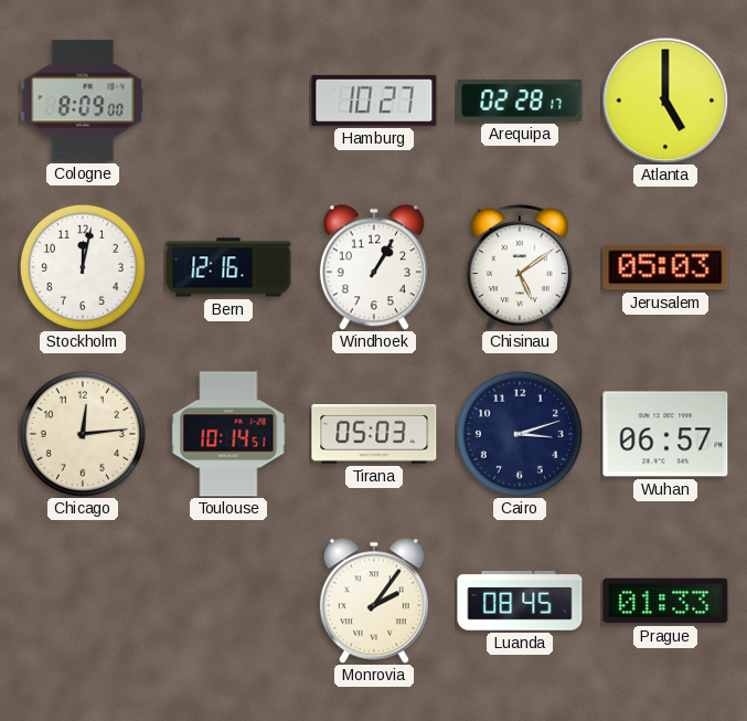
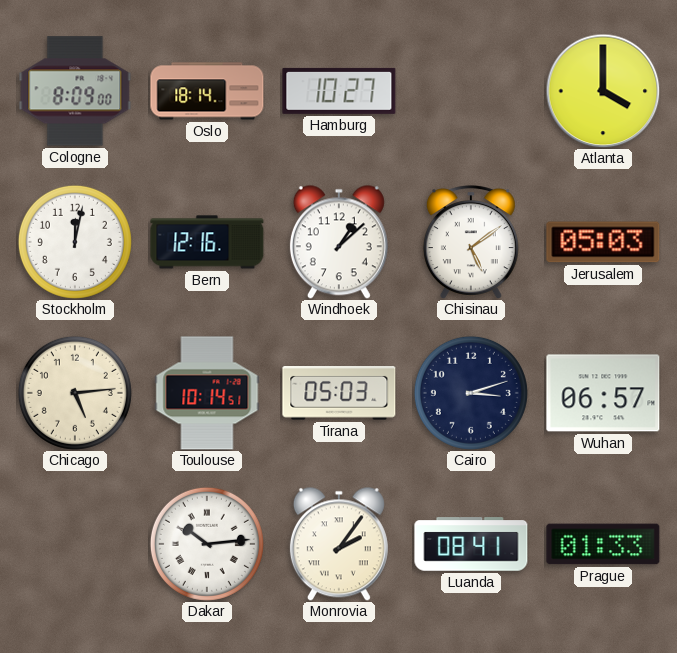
Oslo: none -> 18:14
Arequipa: 02:28 -> none
Atlanta: 5:00 -> 4:00
Windhoek: 1:05 -> 1:08
Chicago: 12:14 -> 5:14
Dakar: none -> 10:14
Luanda: 08:45 -> 08:41
